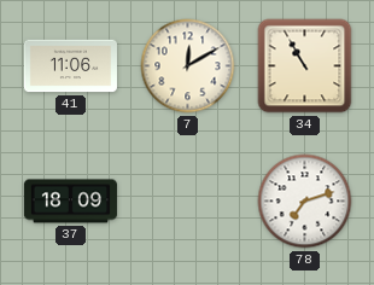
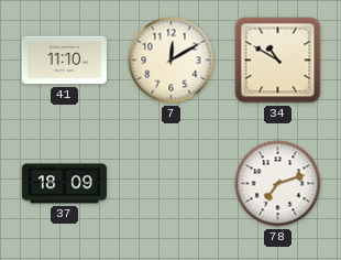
41: 11:06 -> 11:10
34: 10:55 -> 10:50
